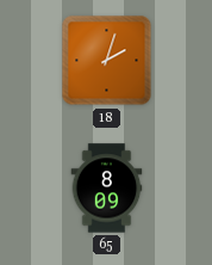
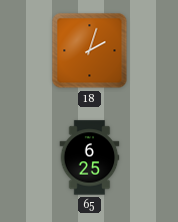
65: 8:09 -> 6:25
